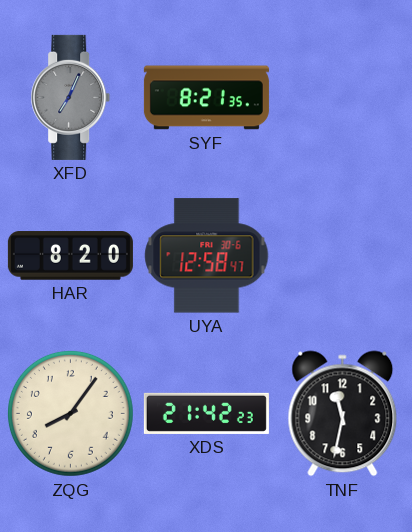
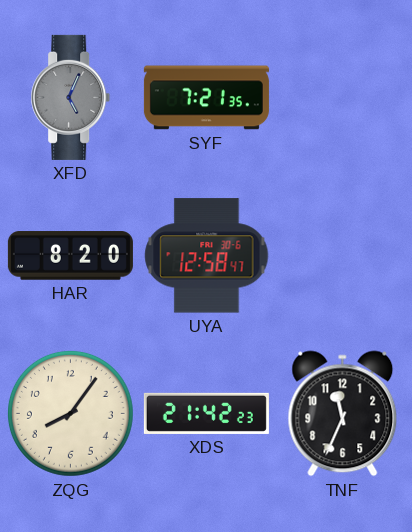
XFD: 7:04 -> 5:04
SYF: 8:21 -> 7:21
TNF: 11:32 -> 11:34
